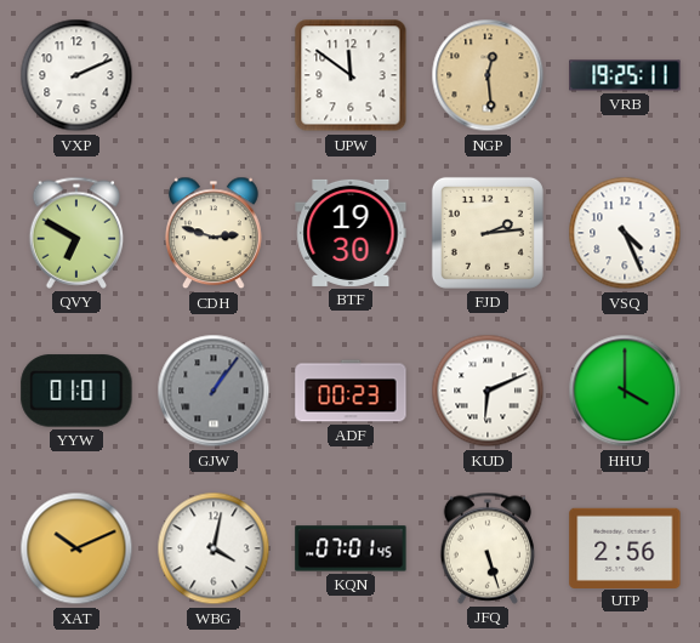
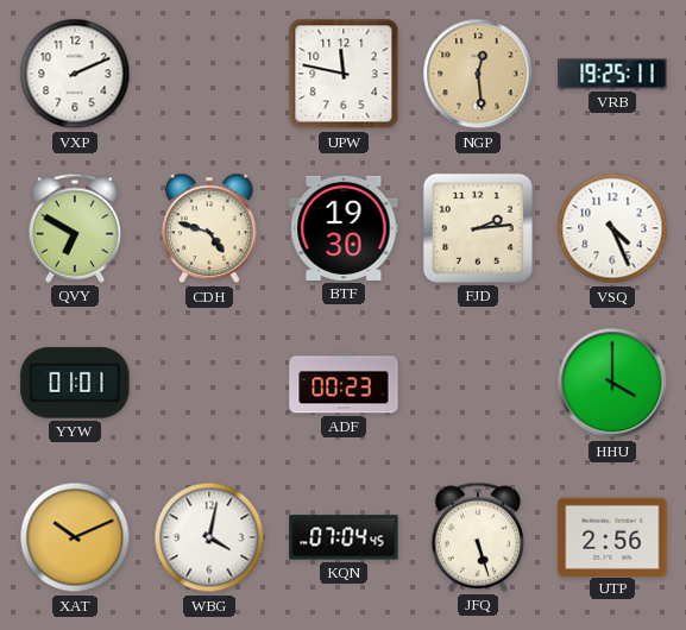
UPW: 11:51 -> 11:47
CDH: 2:48 -> 4:48
GJW: 1:06 -> none
KUD: 6:11 -> none
KQN: 07:01 -> 07:04
